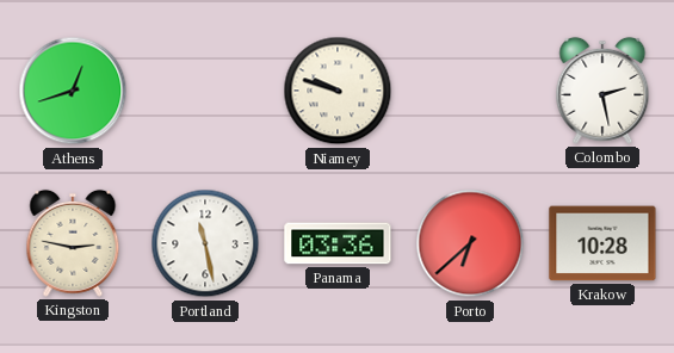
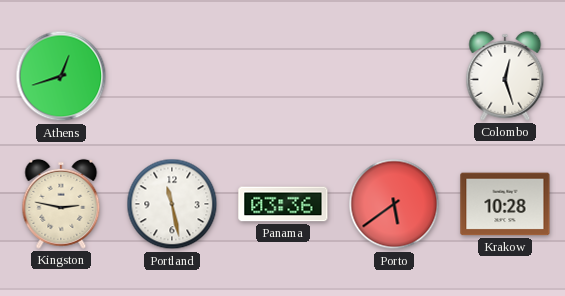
Niamey: 9:48 -> none
Colombo: 2:28 -> 12:27
Porto: 6:38 -> 5:39
